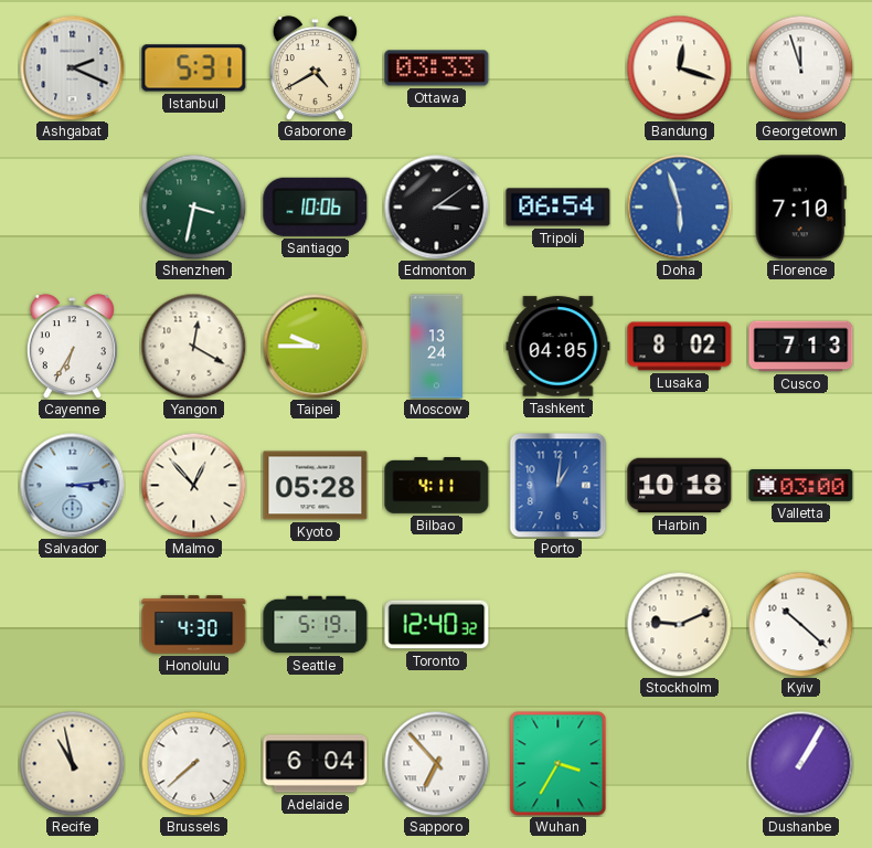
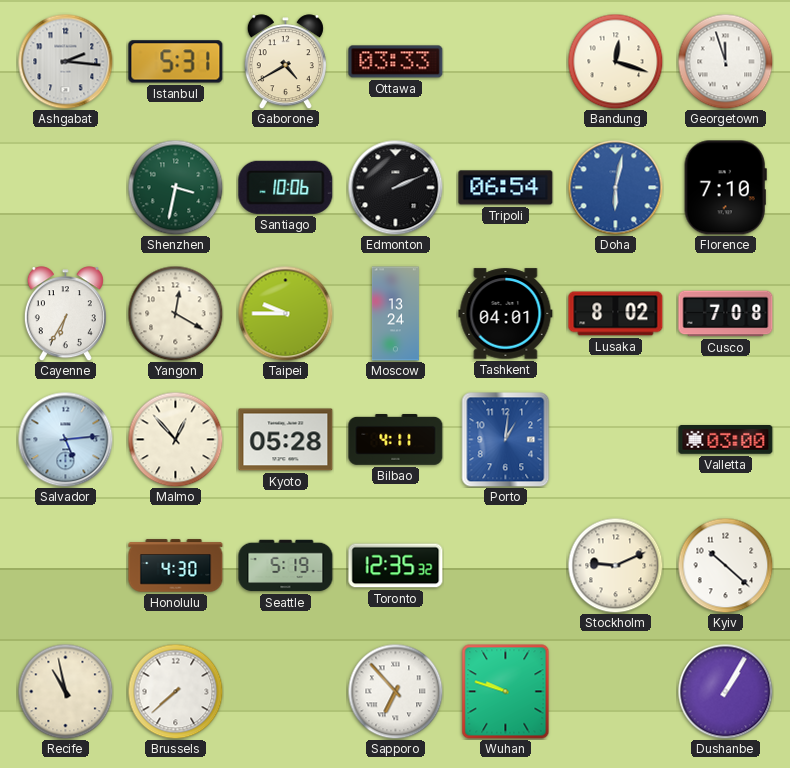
Ashgabat: 2:19 -> 2:16
Edmonton: 3:09 -> 2:11
Doha: 5:57 -> 6:02
Tashkent: 04:05 -> 04:01
Cusco: 7:13 -> 7:08
Salvador: 3:14 -> 5:14
Harbin: 10:18 -> none
Toronto: 12:40 -> 12:35
Adelaide: 6:04 -> none
Wuhan: 3:35 -> 9:48
